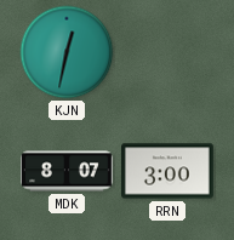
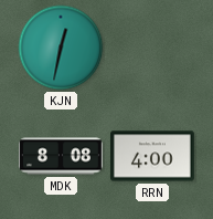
MDK: 8:07 -> 8:08
RRN: 3:00 -> 4:00
